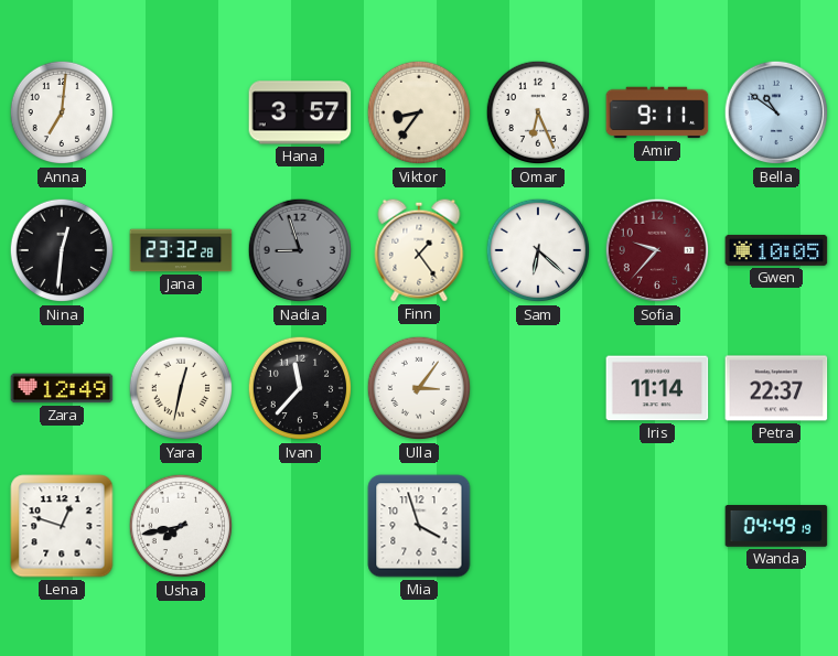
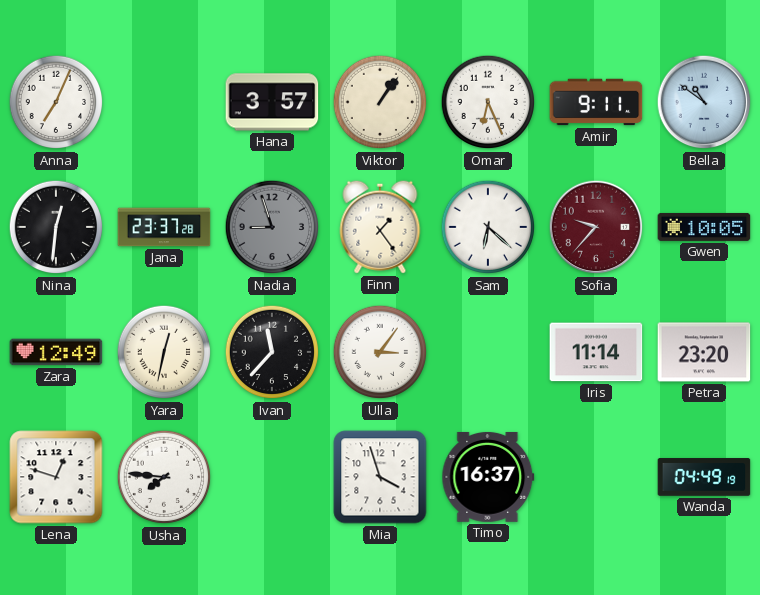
Anna: 7:01 -> 7:04
Viktor: 8:36 -> 1:06
Jana: 23:32 -> 23:37
Petra: 22:37 -> 23:20
Usha: 7:43 -> 7:46
Timo: none -> 16:37
